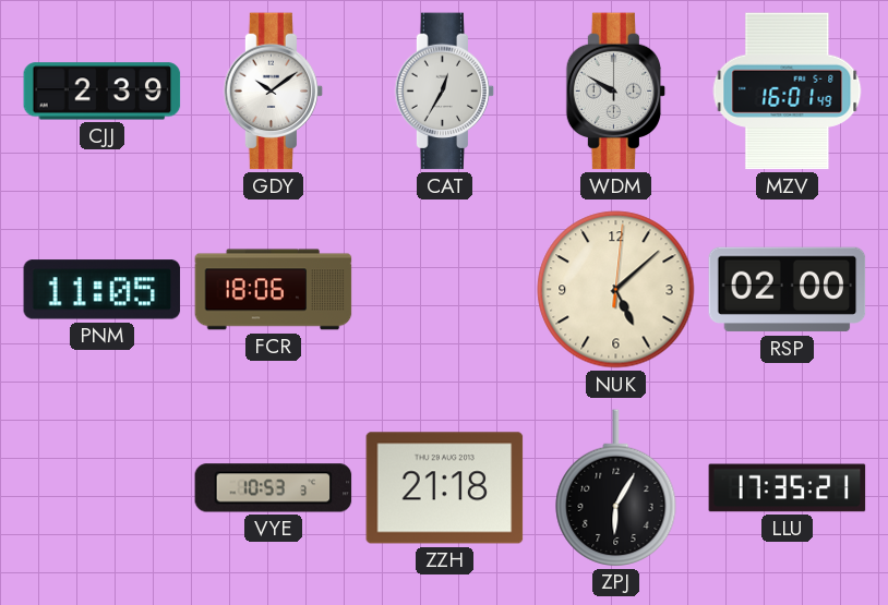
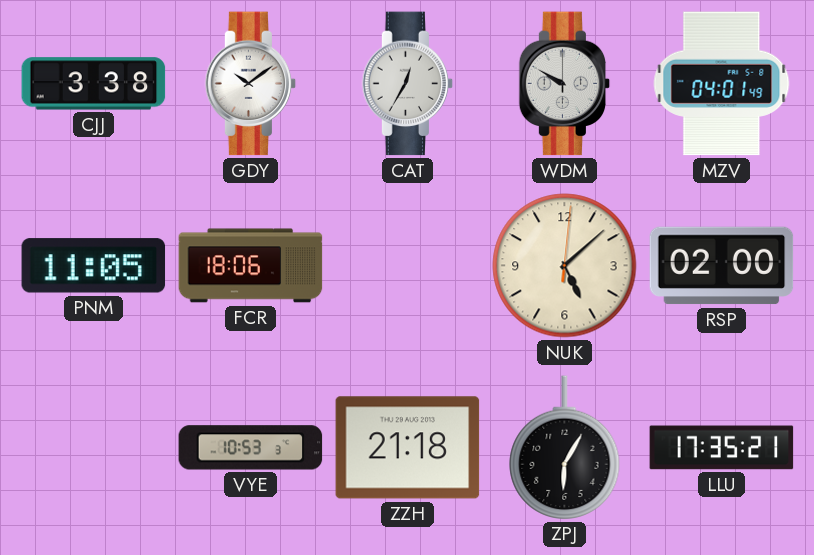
CJJ: 2:39 -> 3:38
MZV: 16:01 -> 04:01
